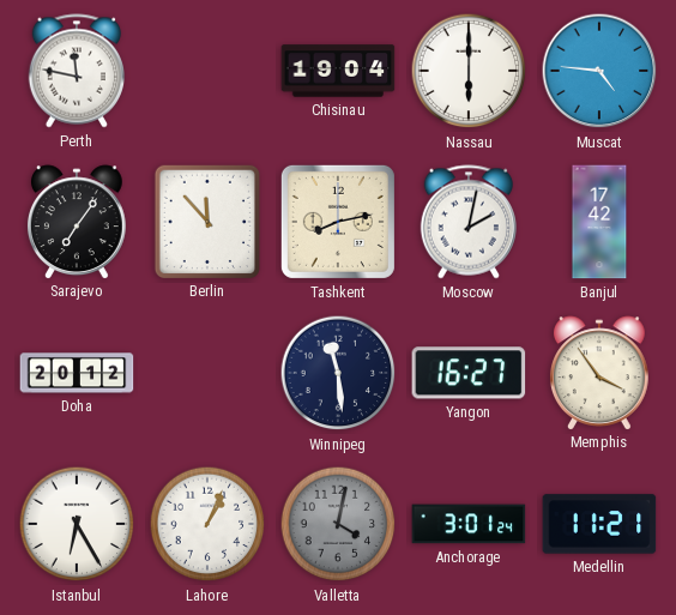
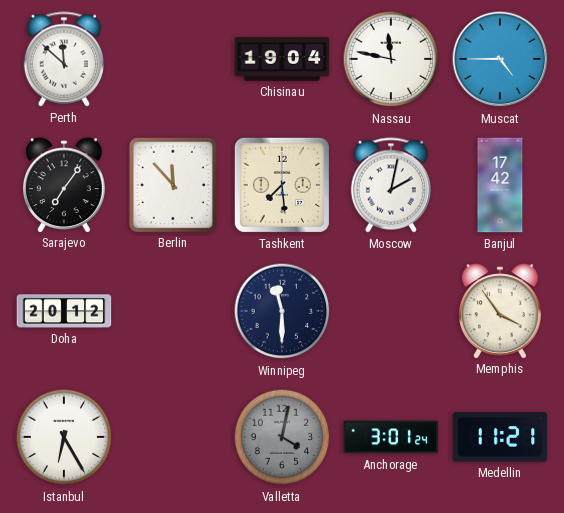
Perth: 11:47 -> 11:52
Nassau: 6:00 -> 11:47
Muscat: 4:46 -> 4:45
Tashkent: 8:13 -> 7:29
Winnipeg: 11:29 -> 11:30
Yangon: 16:27 -> none
Lahore: 1:04 -> none
